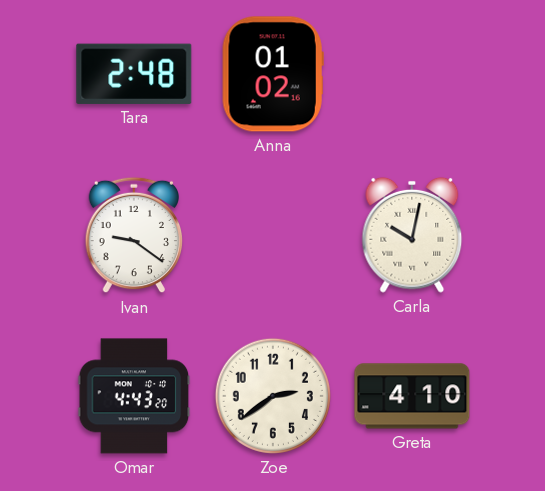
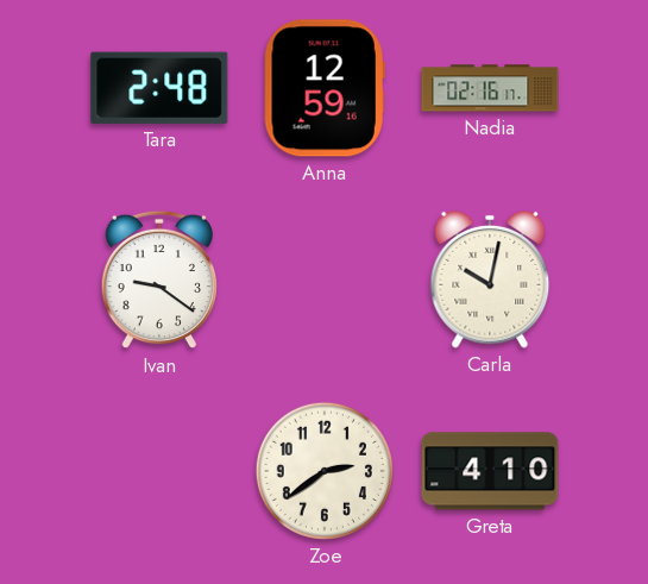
Anna: 01:02 -> 12:59
Nadia: none -> 02:16
Omar: 4:43 -> none
